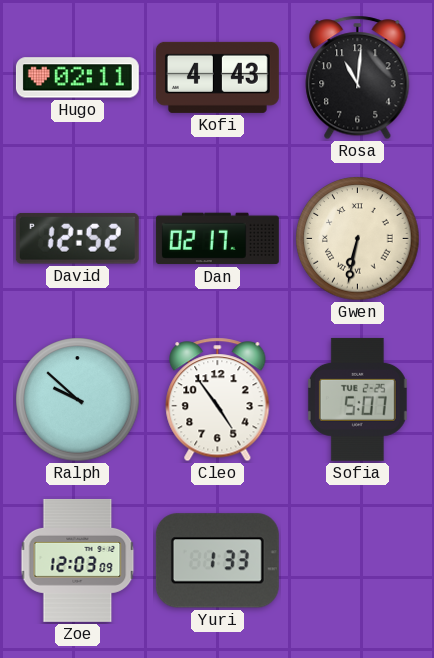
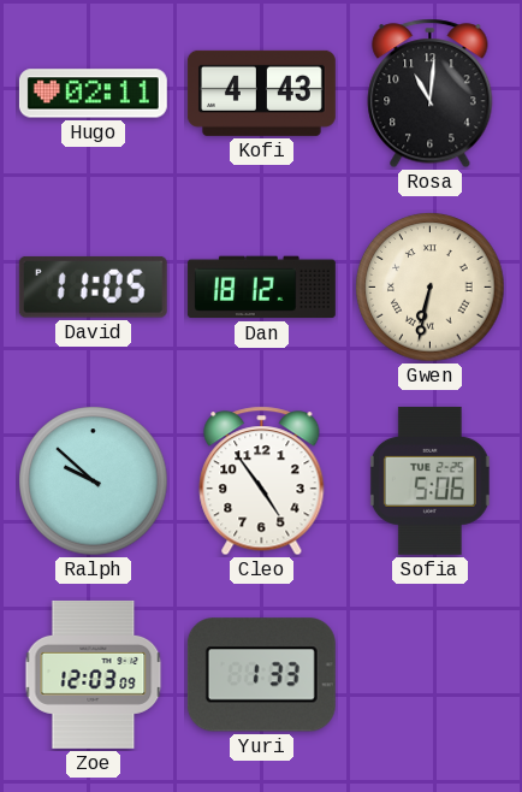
David: 12:52 -> 11:05
Dan: 02:17 -> 18:12
Sofia: 5:07 -> 5:06
